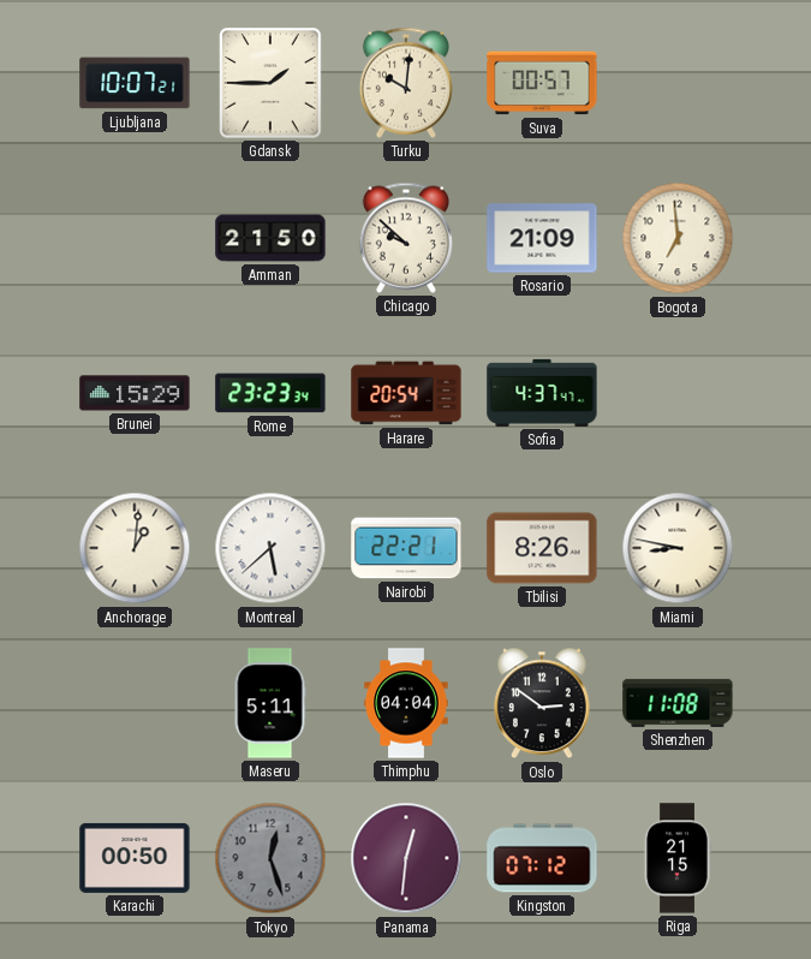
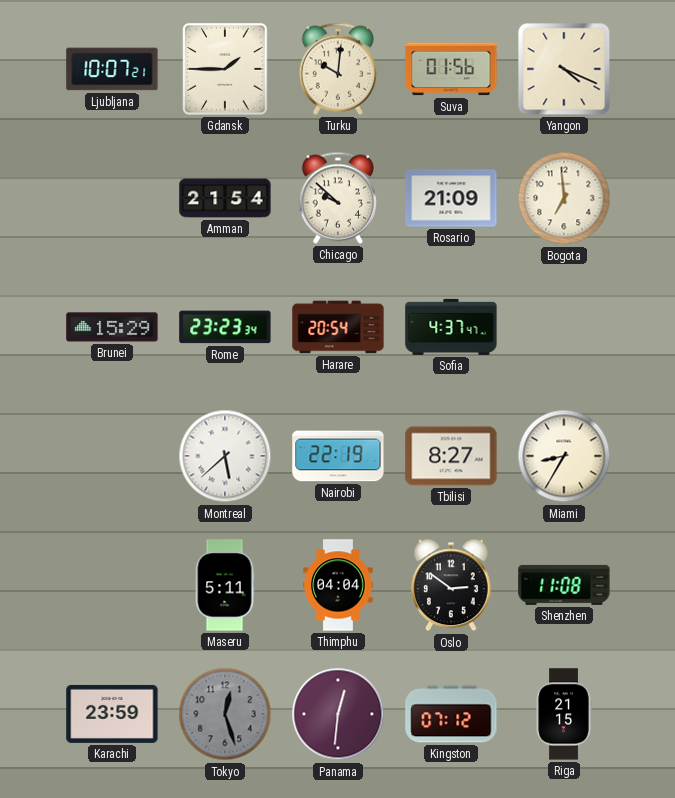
Suva: 00:57 -> 01:56
Yangon: none -> 4:19
Amman: 21:50 -> 21:54
Anchorage: 1:01 -> none
Nairobi: 22:21 -> 22:19
Tbilisi: 8:26 -> 8:27
Miami: 8:47 -> 8:35
Karachi: 00:50 -> 23:59
